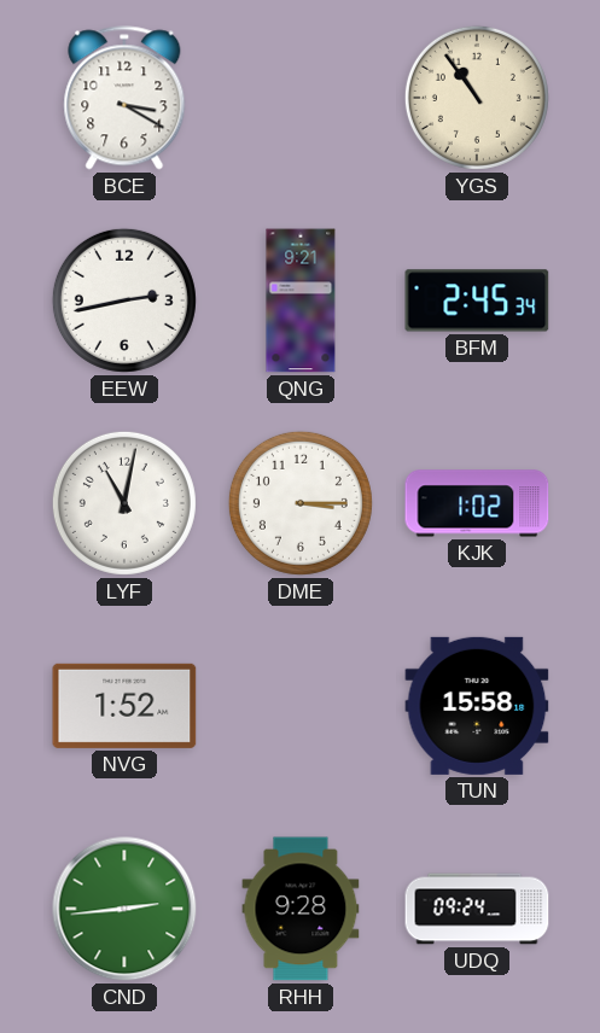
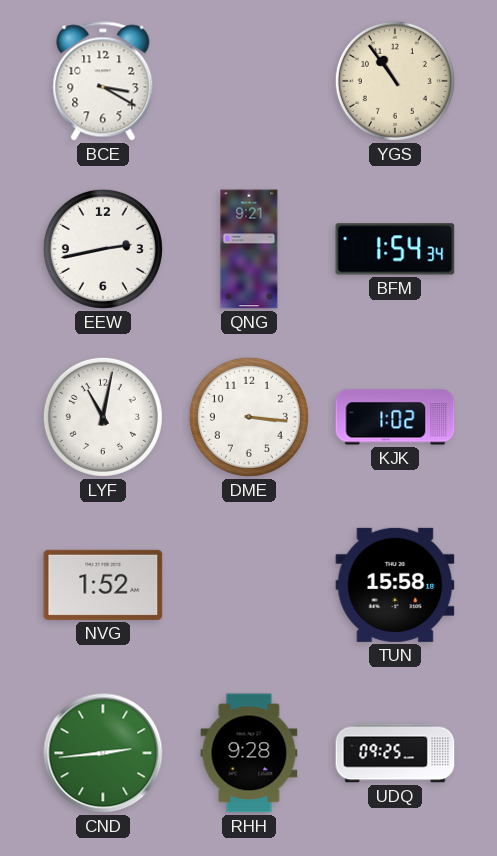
BFM: 2:45 -> 1:54
DME: 3:15 -> 3:16
UDQ: 09:24 -> 09:25
